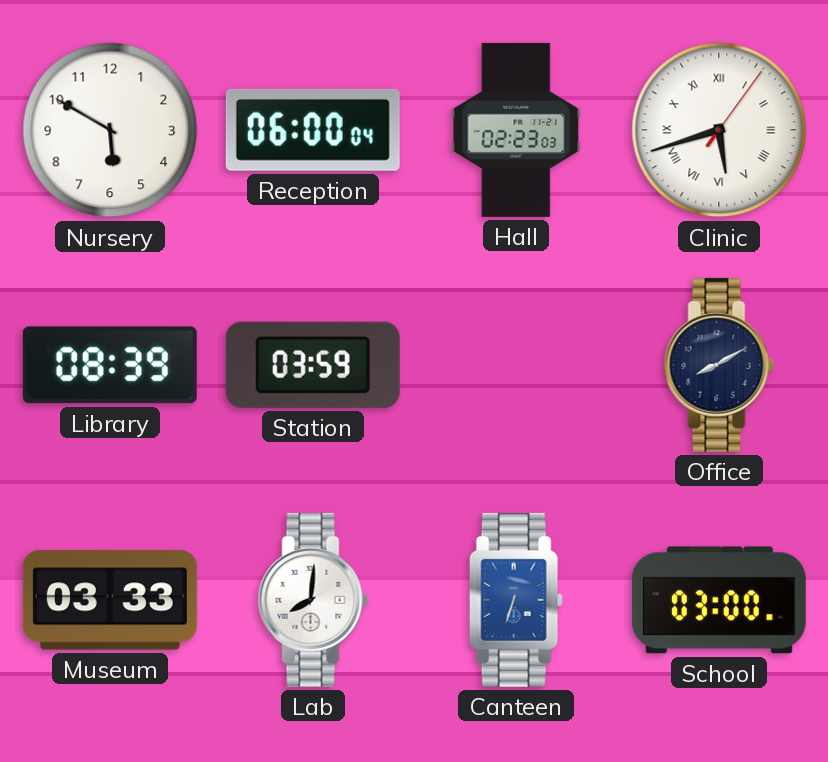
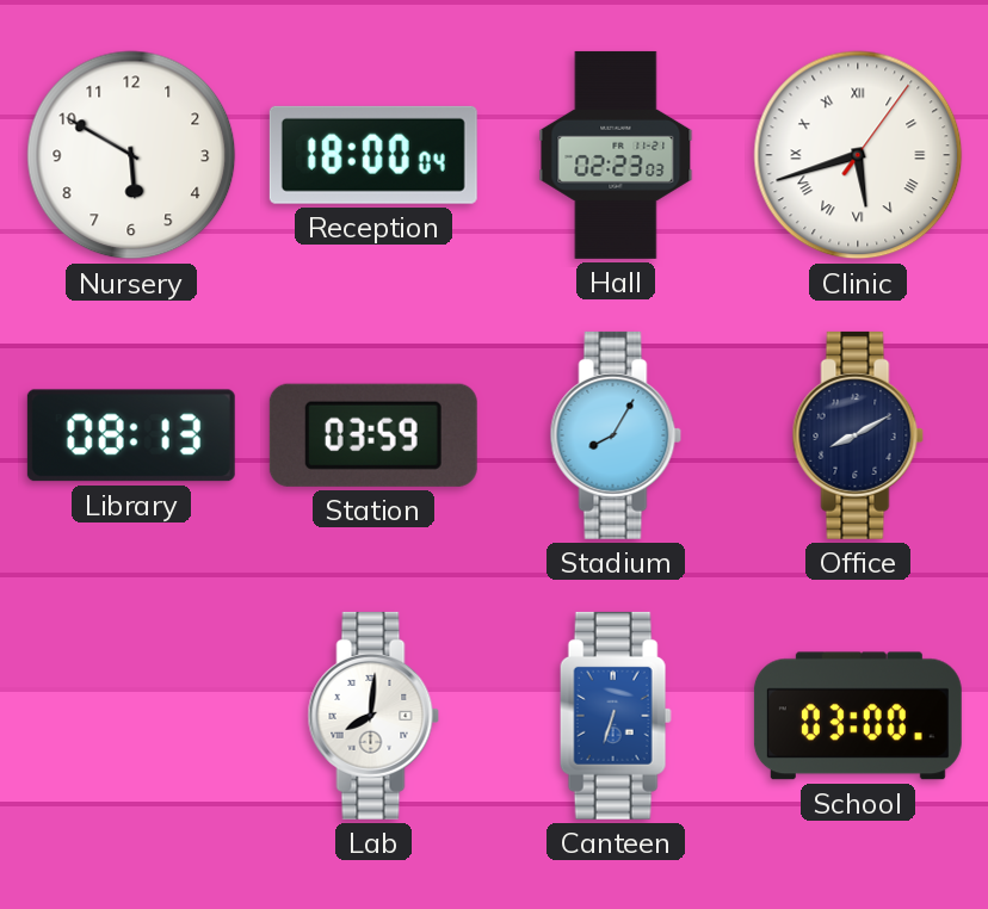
Reception: 06:00 -> 18:00
Library: 08:39 -> 08:13
Stadium: none -> 8:05
Museum: 03:33 -> none
